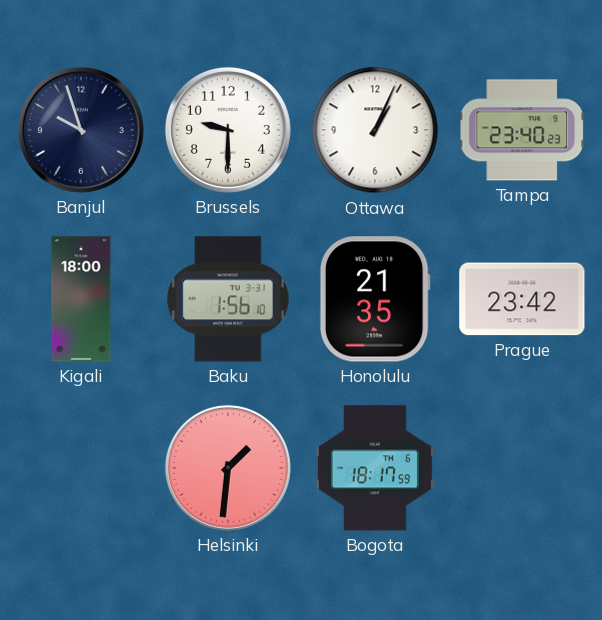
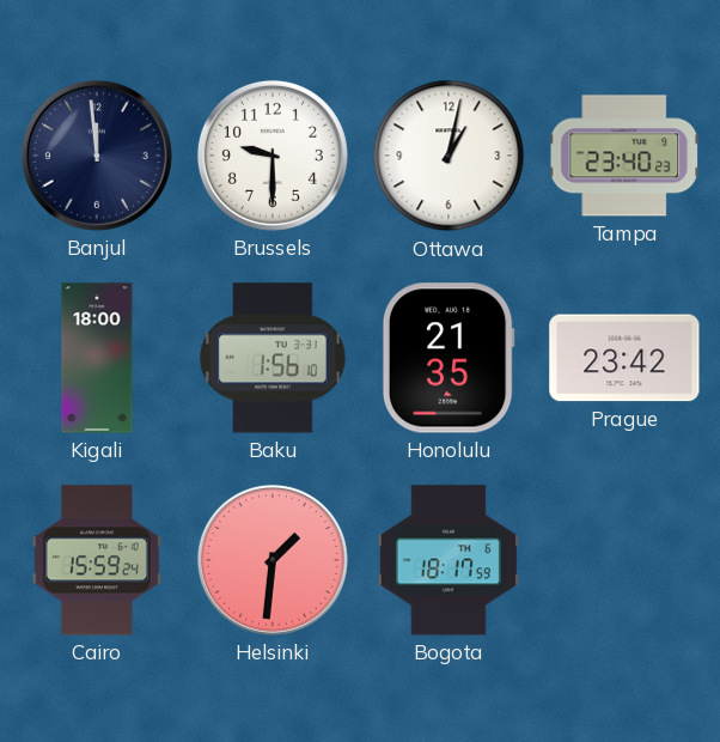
Banjul: 9:57 -> 11:59
Ottawa: 1:04 -> 1:02
Cairo: none -> 15:59
